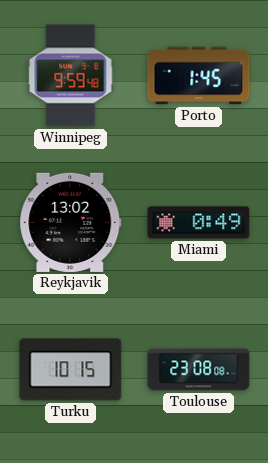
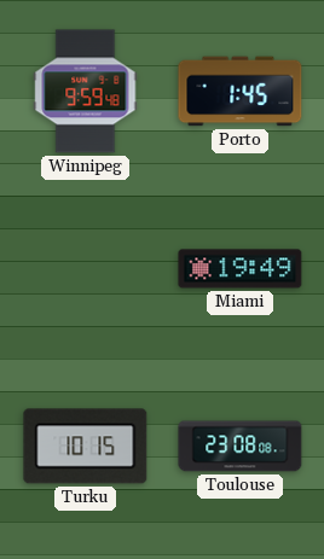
Reykjavik: 13:02 -> none
Miami: 0:49 -> 19:49
